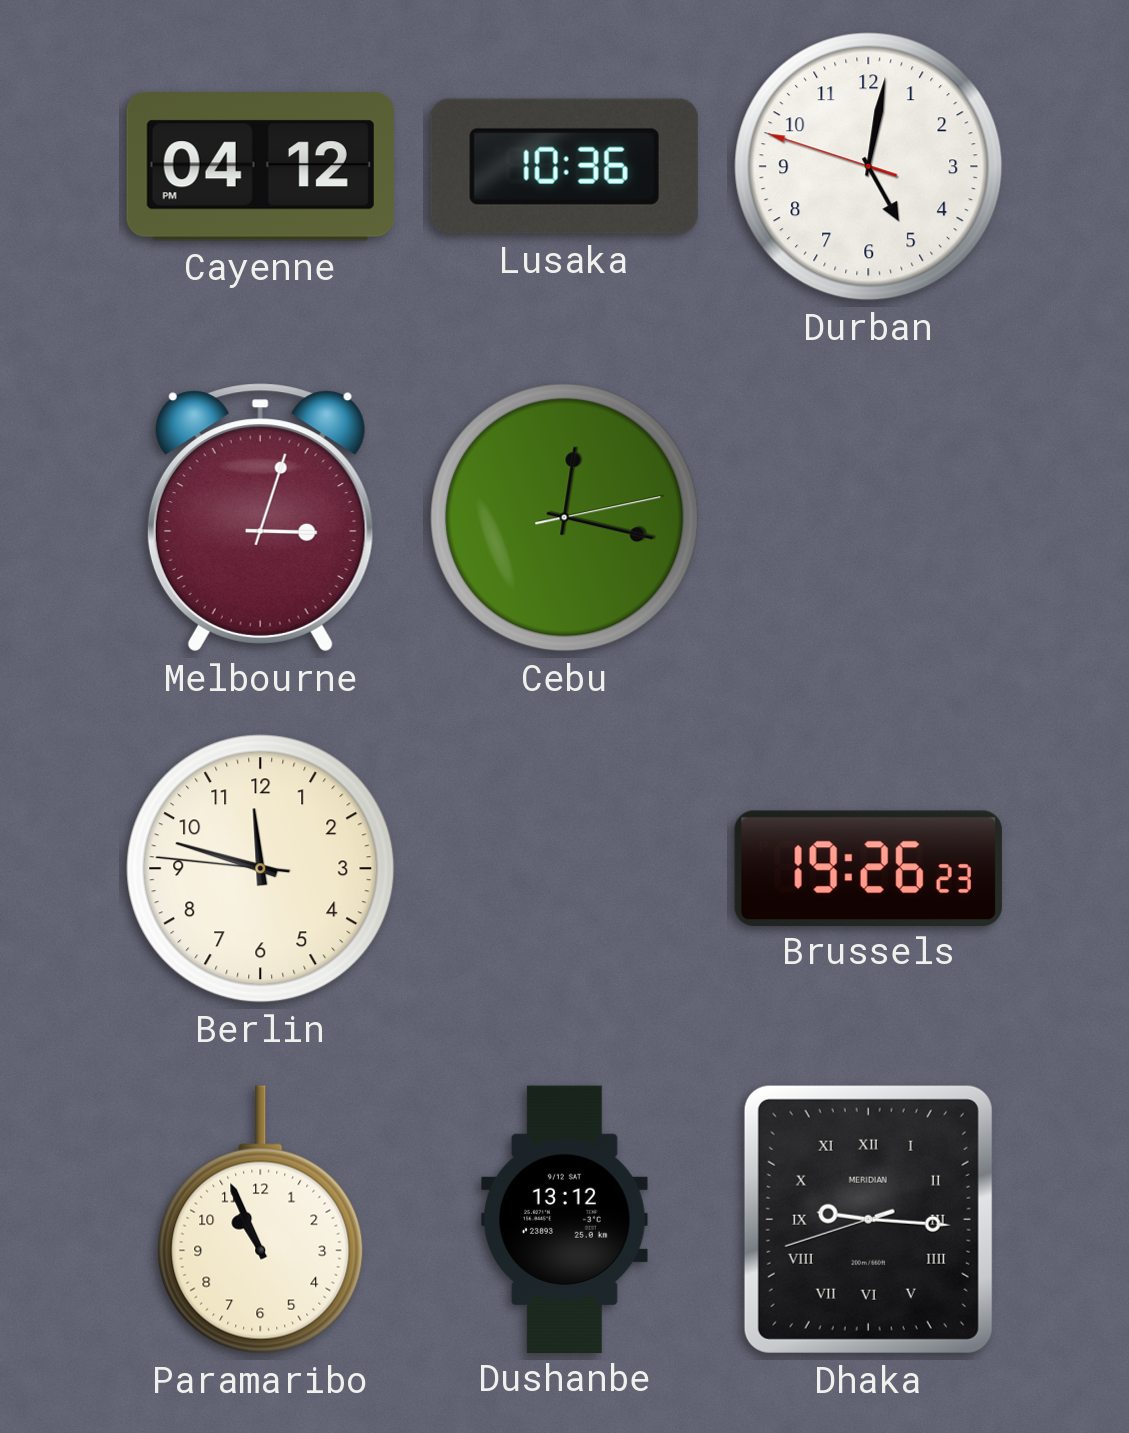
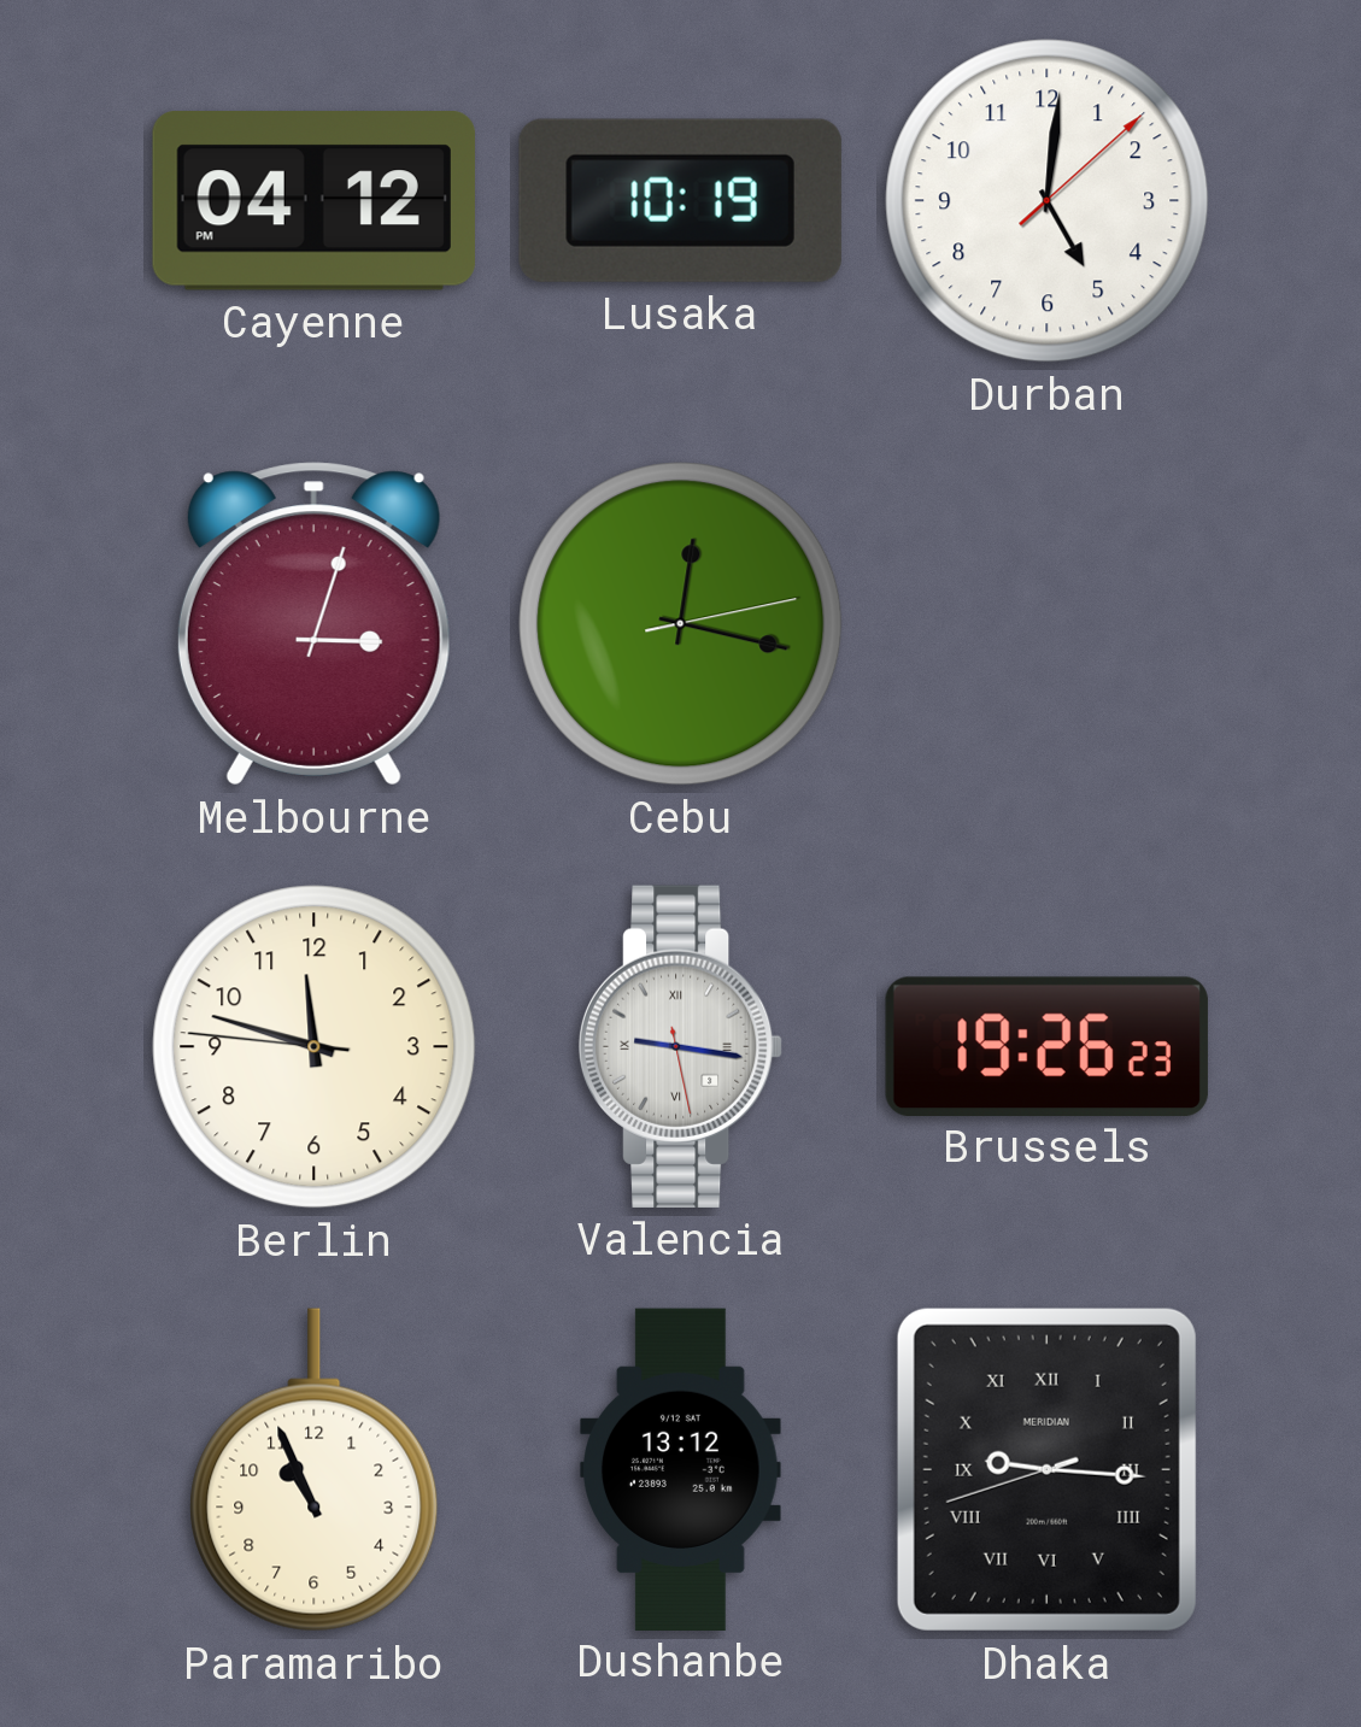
Lusaka: 10:36 -> 10:19
Durban: 5:01:48 -> 5:01:08
Valencia: none -> 9:16
